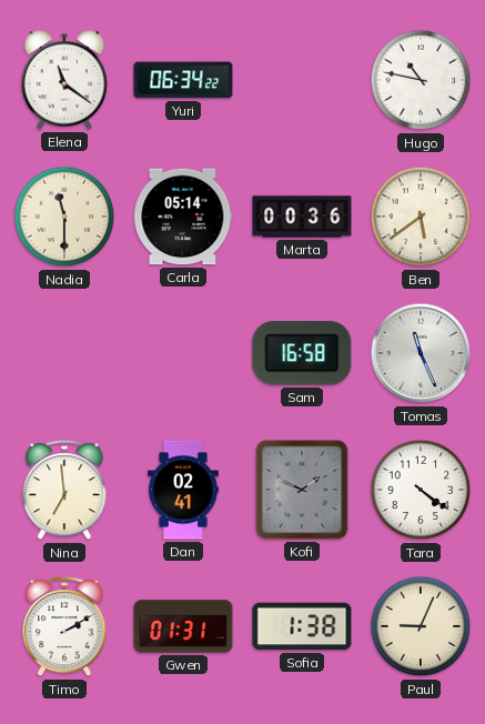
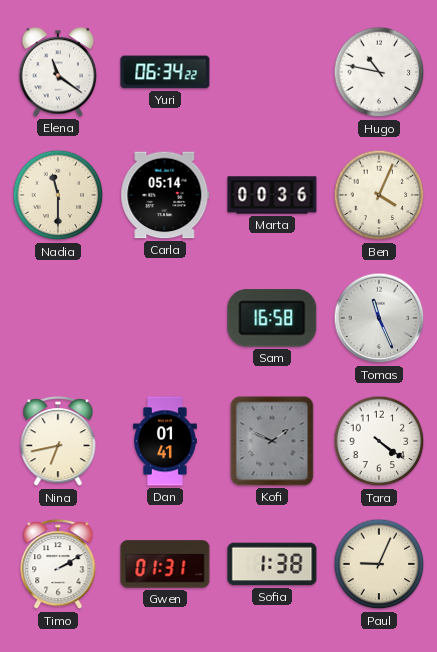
Ben: 5:39 -> 4:04
Nina: 6:59 -> 6:43
Dan: 02:41 -> 01:41
